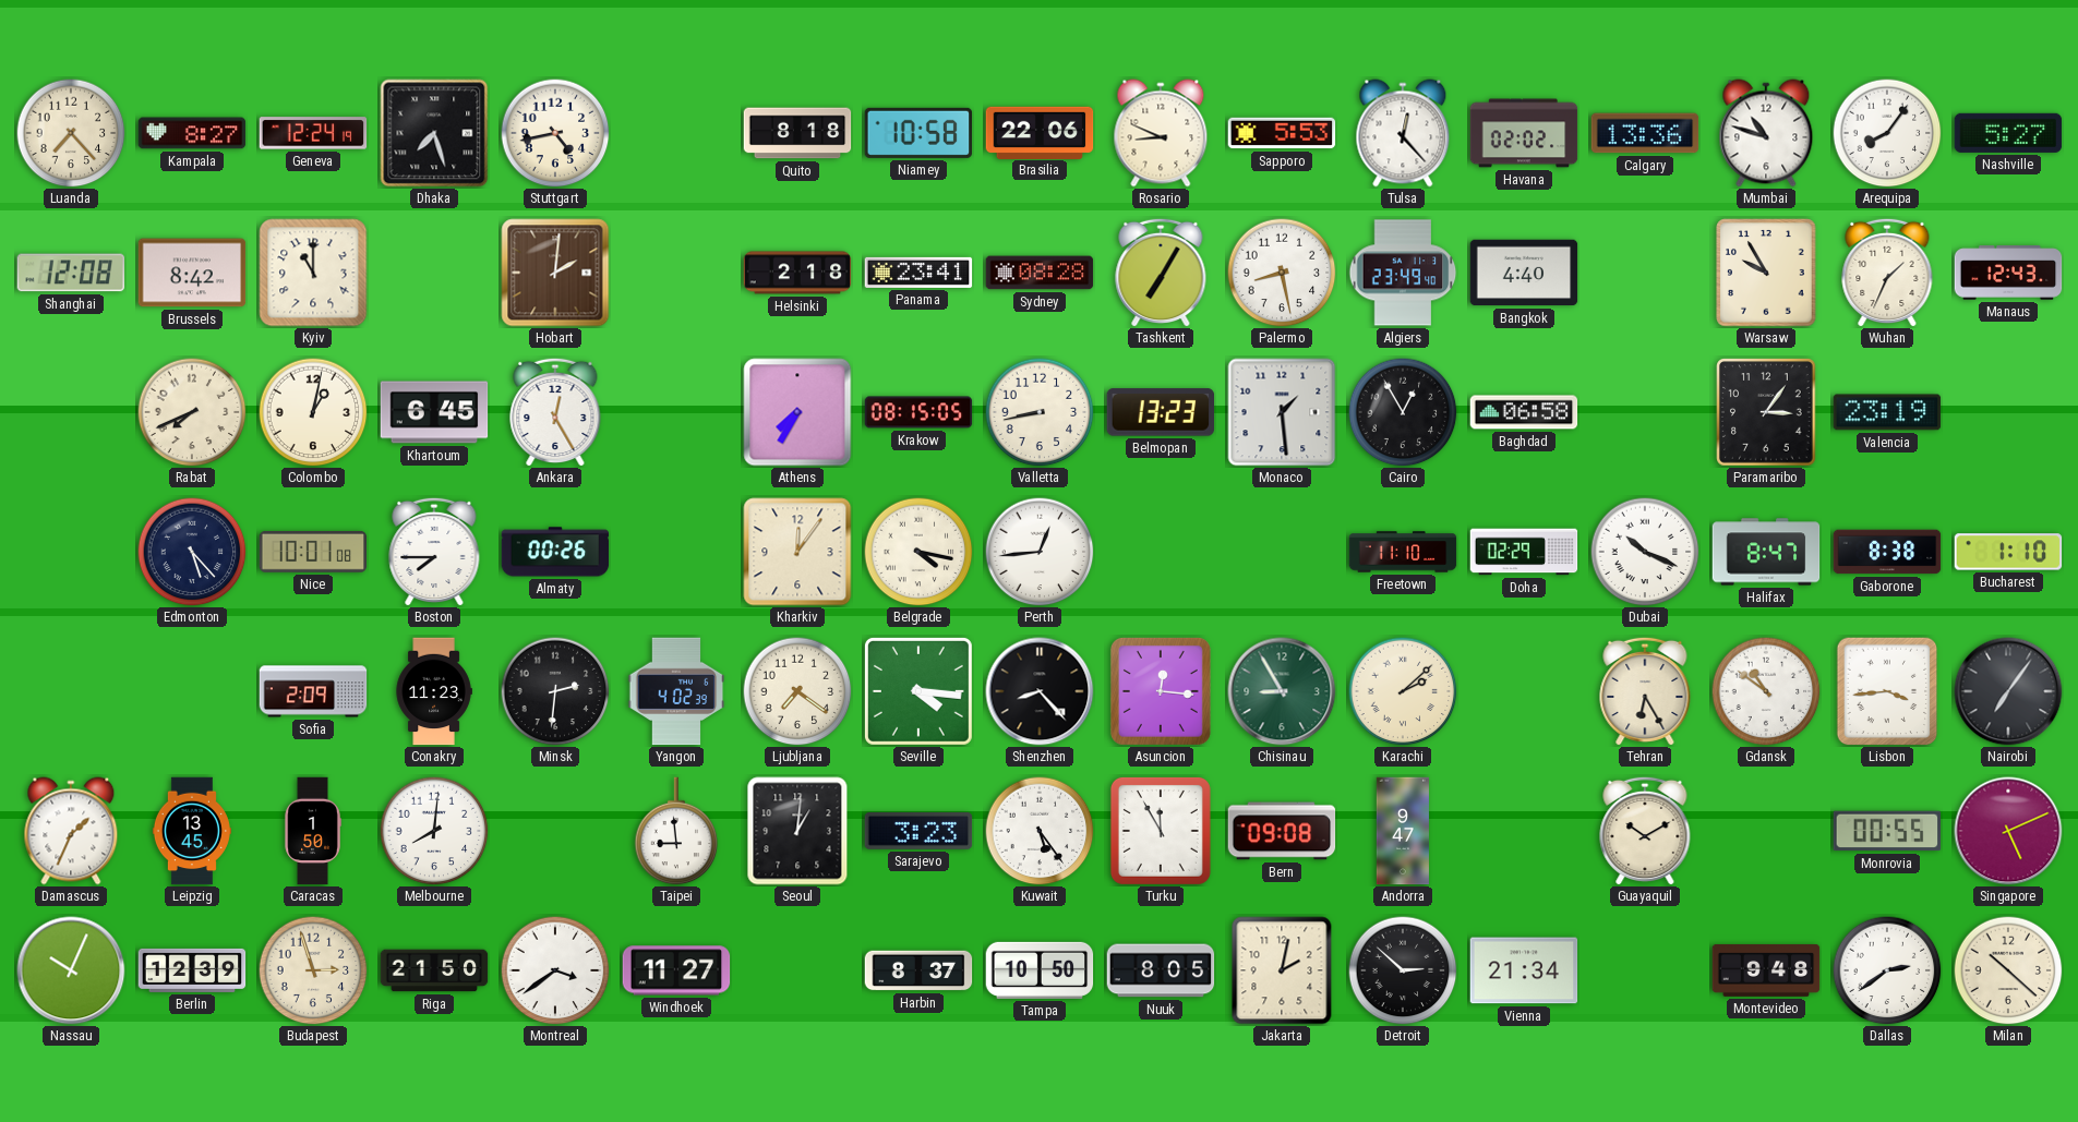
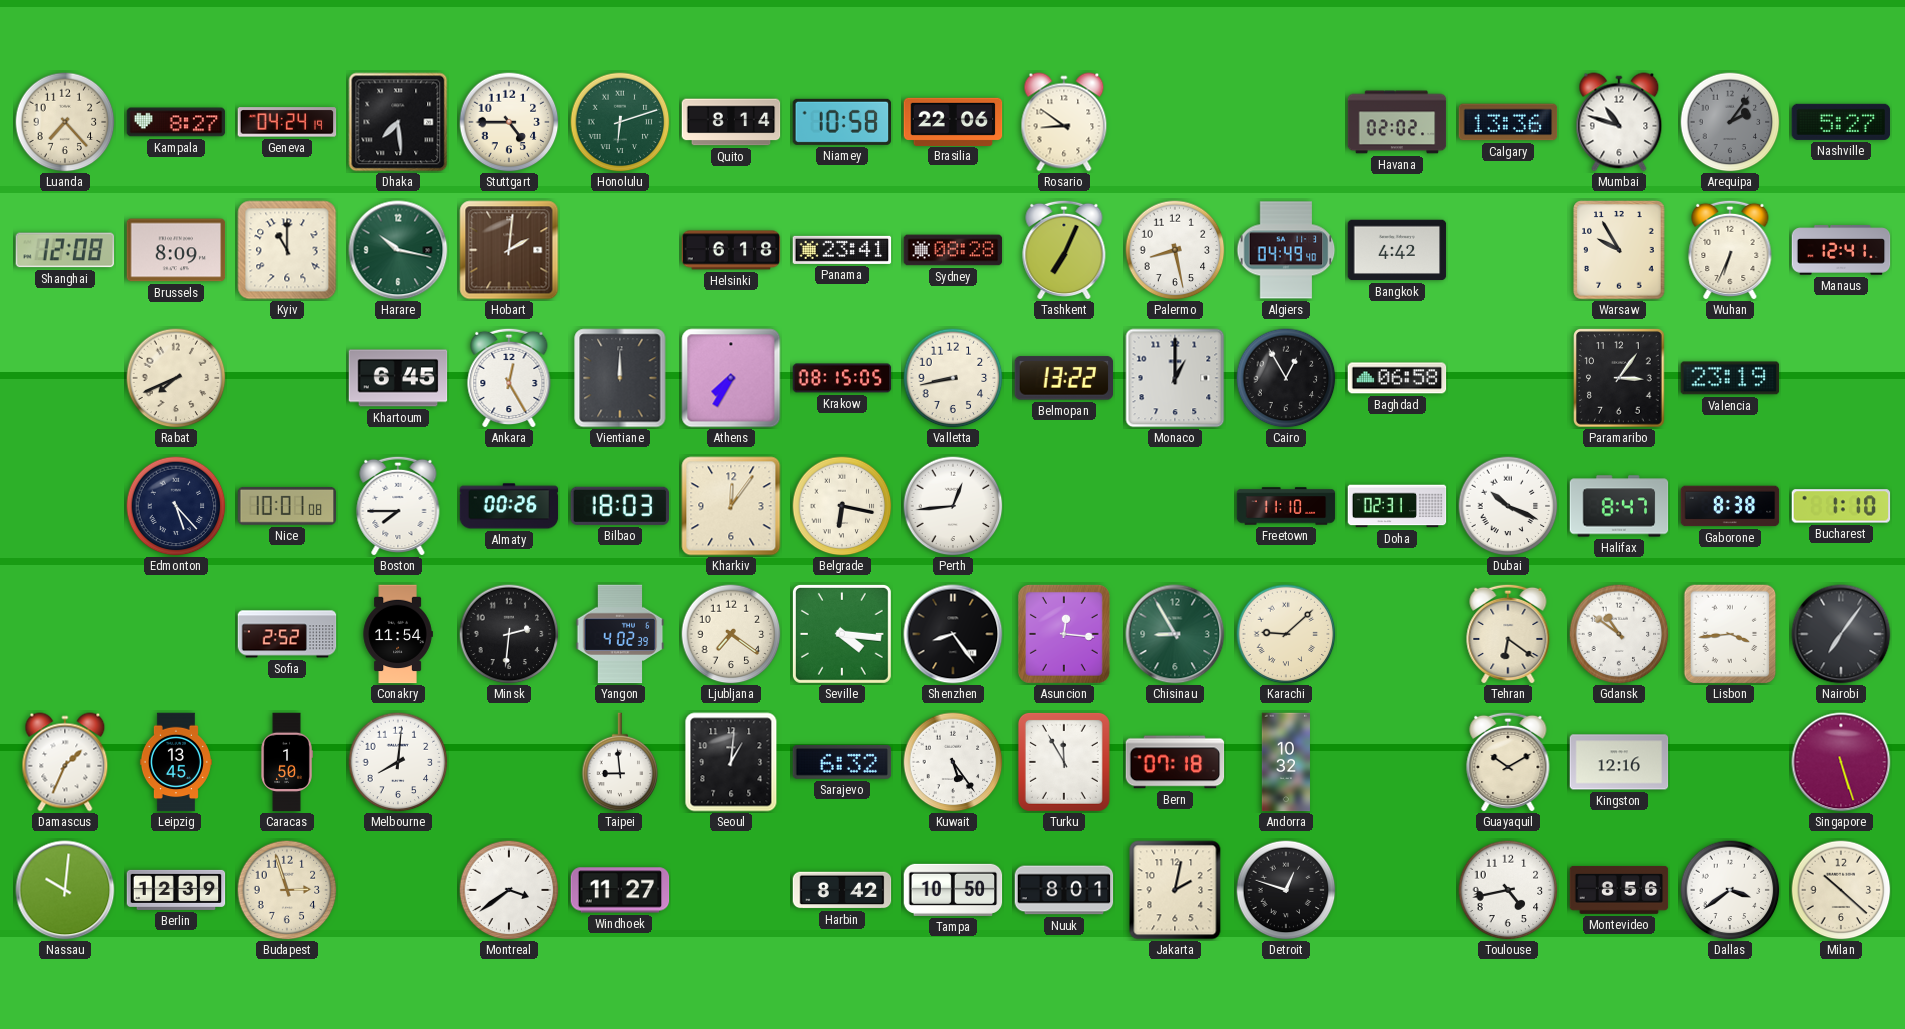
Geneva: 12:24 -> 04:24
Dhaka: 7:27 -> 7:29
Stuttgart: 4:43 -> 4:45
Honolulu: none -> 6:12
Quito: 8:18 -> 8:14
Rosario: 8:49 -> 8:51
Sapporo: 5:53 -> none
Tulsa: 12:23 -> none
Arequipa: 8:06 -> 2:06
Arequipa dial: white -> grey
Brussels: 8:42 -> 8:09
Harare: none -> 10:17
Helsinki: 2:18 -> 6:18
Tashkent: 7:05 -> 7:04
Algiers: 23:49 -> 04:49
Bangkok: 4:40 -> 4:42
Wuhan: 1:34 -> 6:34
Manaus: 12:43 -> 12:41
Colombo: 1:02 -> none
Vientiane: none -> 12:00
Belmopan: 13:23 -> 13:22
Monaco: 1:29 -> 1:00
Bilbao: none -> 18:03
Belgrade: 4:17 -> 6:17
Doha: 02:29 -> 02:31
Sofia: 2:09 -> 2:52
Conakry: 11:23 -> 11:54
Shenzhen: 8:23 -> 8:24
Karachi: 2:08 -> 9:08
Tehran: 6:25 -> 6:21
Sarajevo: 3:23 -> 6:32
Bern: 09:08 -> 07:18
Andorra: 9:47 -> 10:32
Kingston: none -> 12:16
Monrovia: 00:55 -> none
Singapore: 5:11 -> 5:27
Nassau: 10:04 -> 10:01
Riga: 21:50 -> none
Harbin: 8:37 -> 8:42
Nuuk: 8:05 -> 8:01
Detroit: 2:52 -> 12:48
Vienna: 21:34 -> none
Toulouse: none -> 4:43
Montevideo: 9:48 -> 8:56
Dallas: 2:39 -> 3:39
